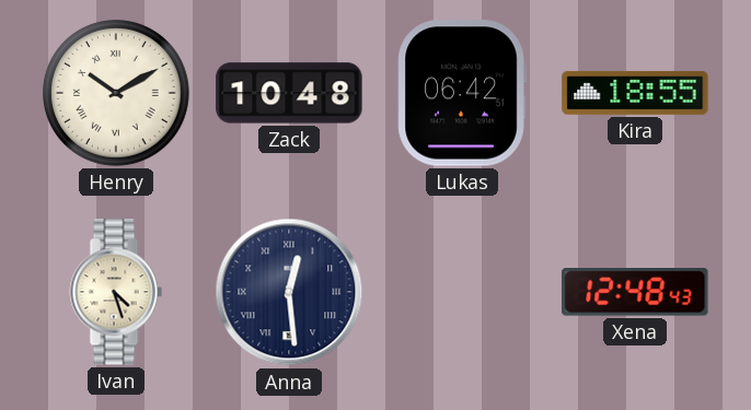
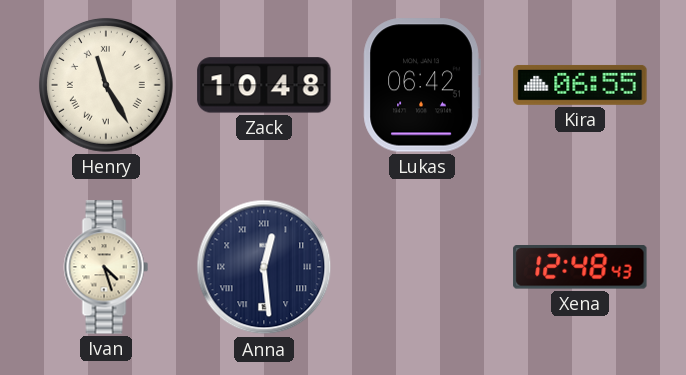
Henry: 10:10 -> 11:25
Kira: 18:55 -> 06:55
